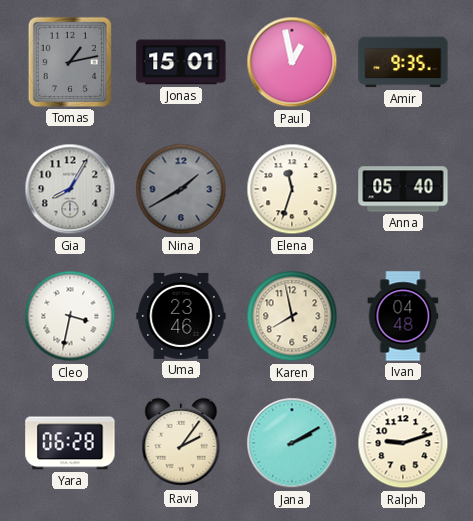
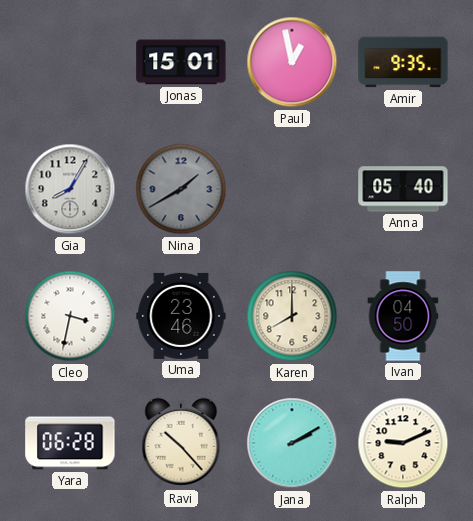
Tomas: 1:13 -> none
Elena: 11:33 -> none
Karen: 7:58 -> 8:00
Ivan: 04:48 -> 04:50
Ravi: 2:06 -> 10:23
Ralph: 9:12 -> 9:11
